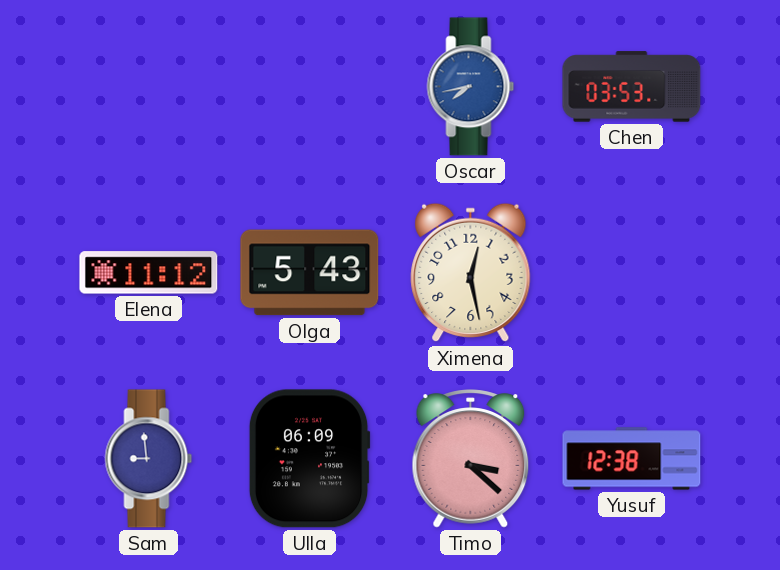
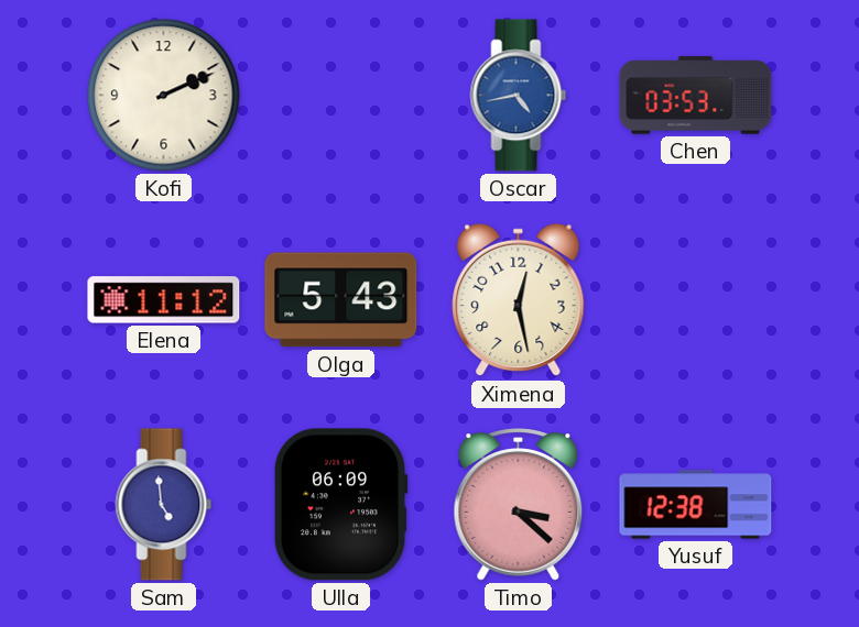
Kofi: none -> 2:11
Oscar: 7:43 -> 4:43
Sam: 8:59 -> 4:59
